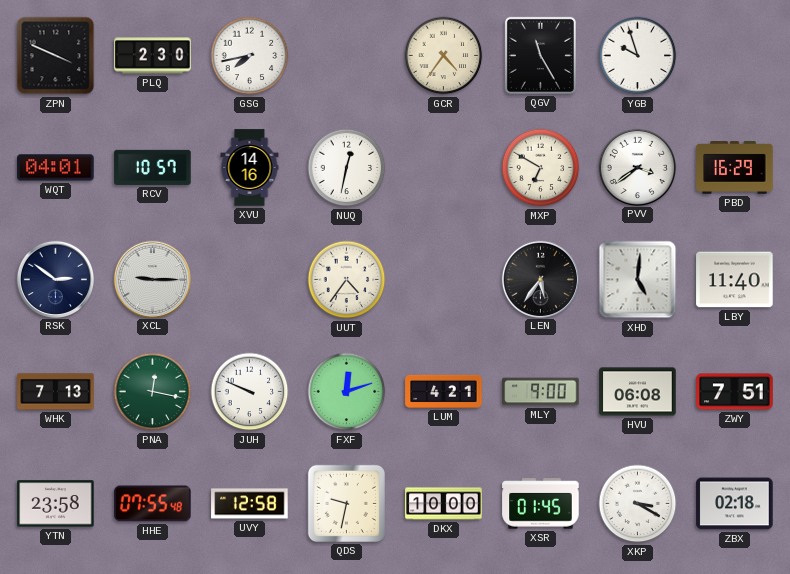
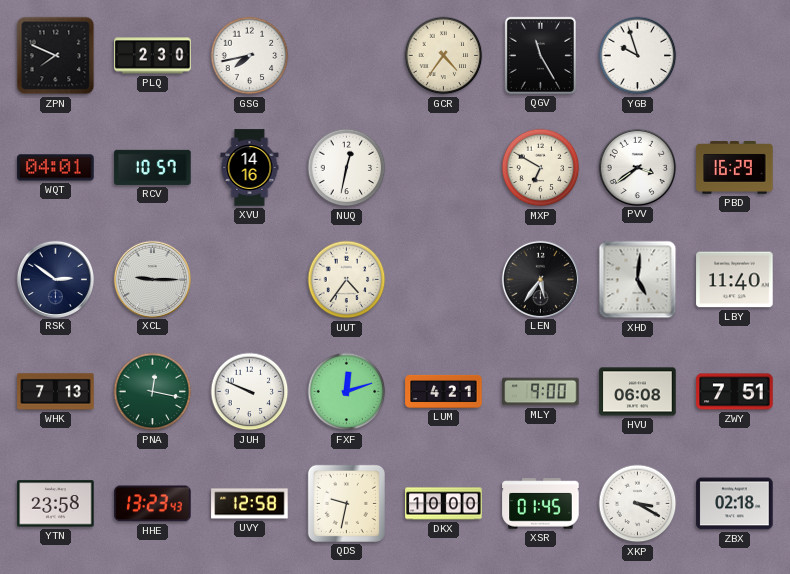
ZPN: 3:49 -> 7:49
HHE: 07:55 -> 13:23
